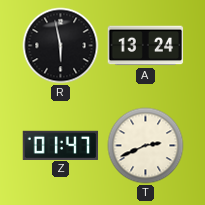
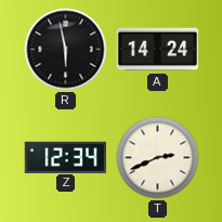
A: 13:24 -> 14:24
Z: 01:47 -> 12:34
